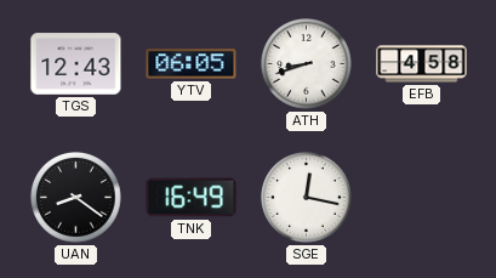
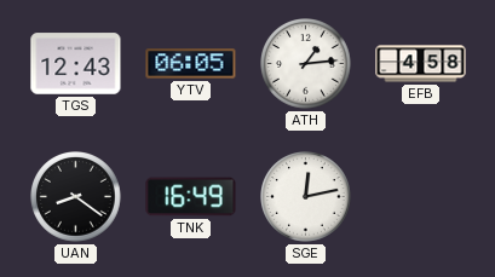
ATH: 8:42 -> 1:14
SGE: 12:17 -> 12:13
